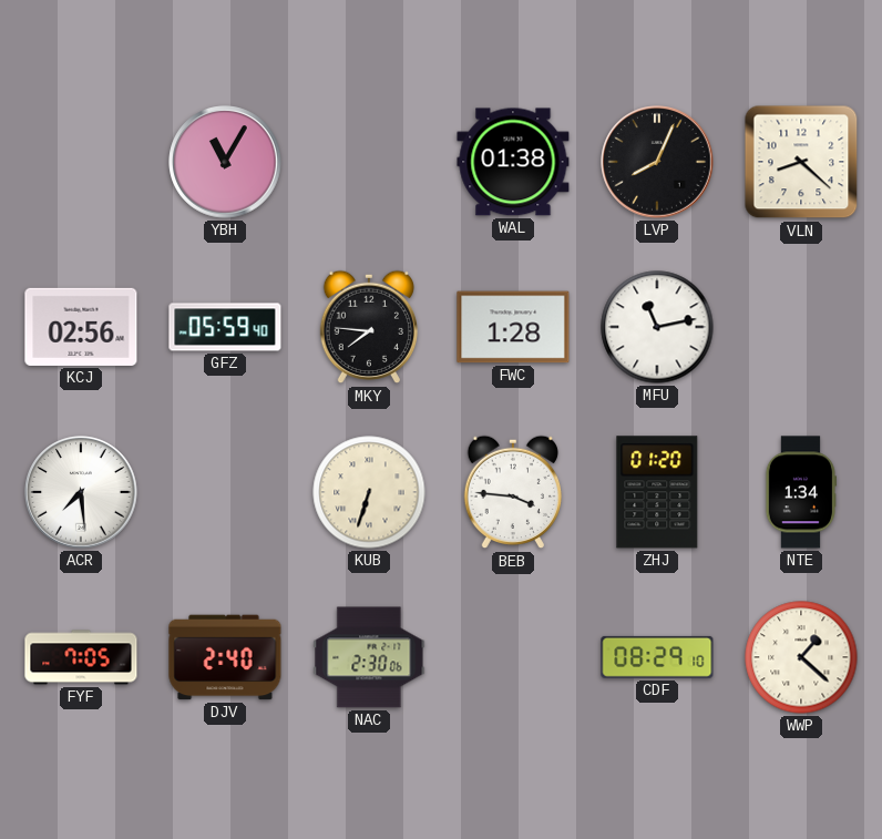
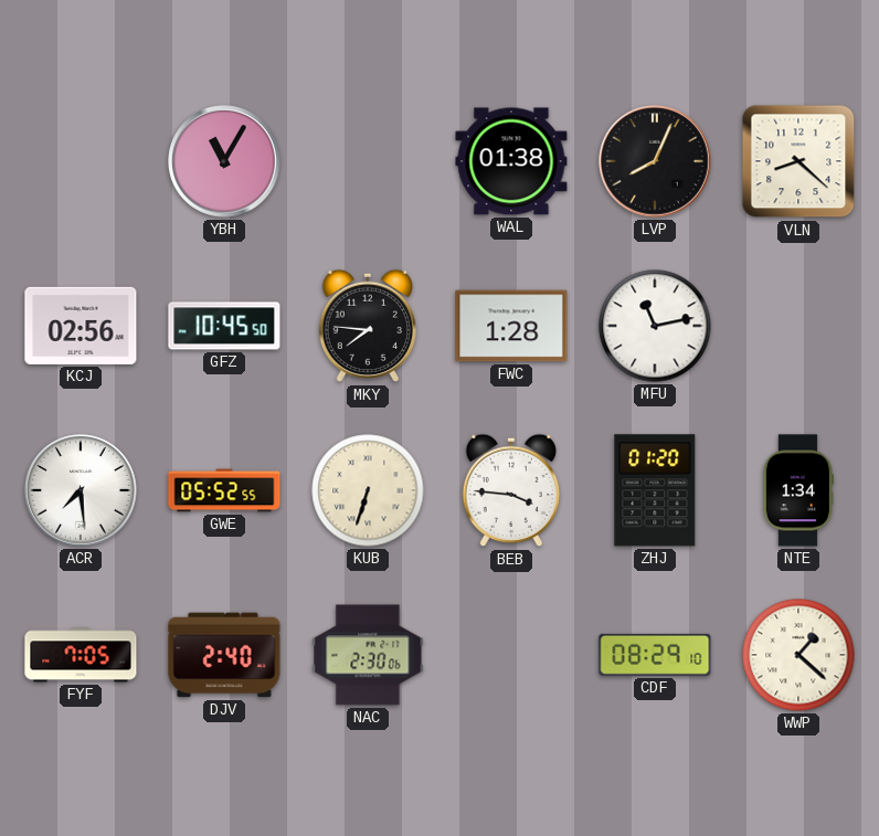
GFZ: 05:59 -> 10:45
GWE: none -> 05:52
